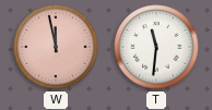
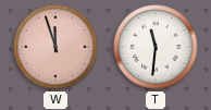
W: 11:58 -> 11:57
